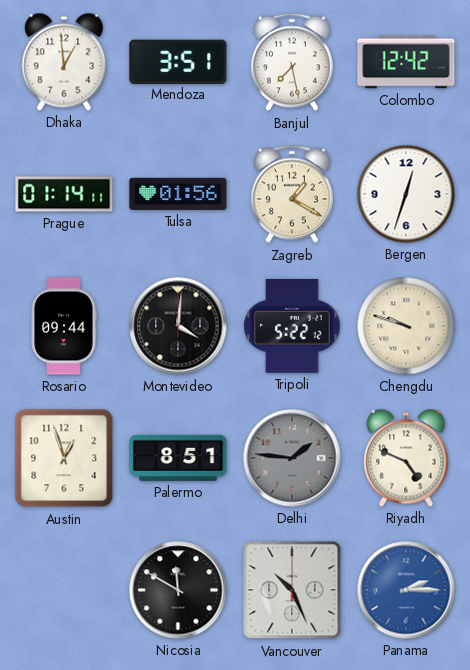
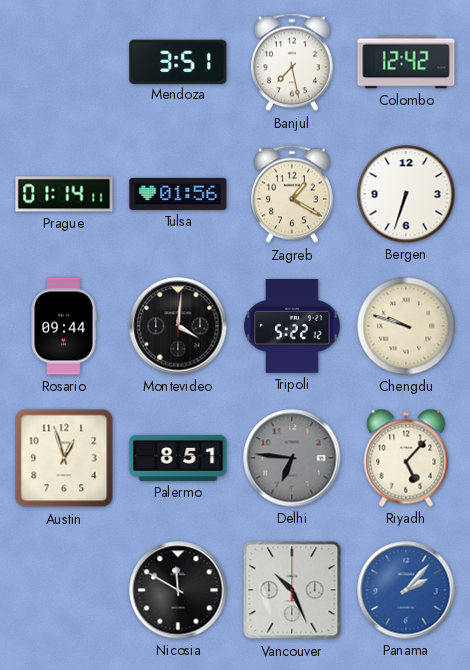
Dhaka: 12:59 -> none
Bergen: 12:33 -> 6:33
Delhi: 1:46 -> 6:46
Riyadh: 4:49 -> 5:07
Panama: 2:15 -> 2:07
